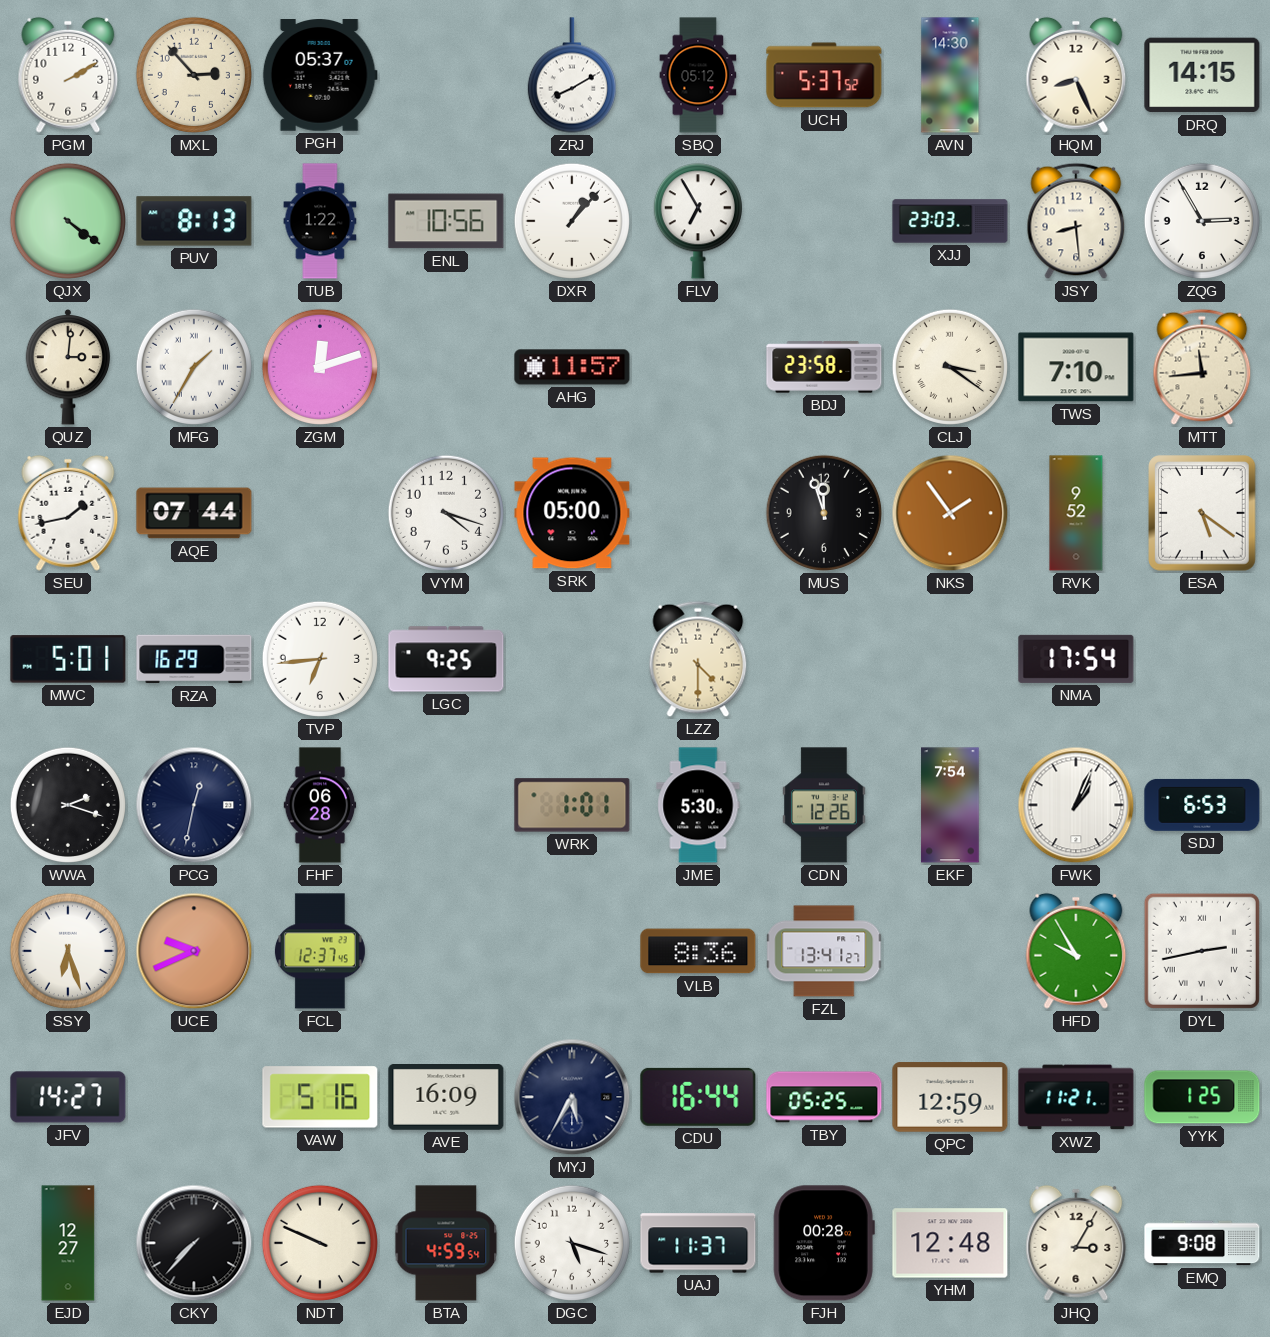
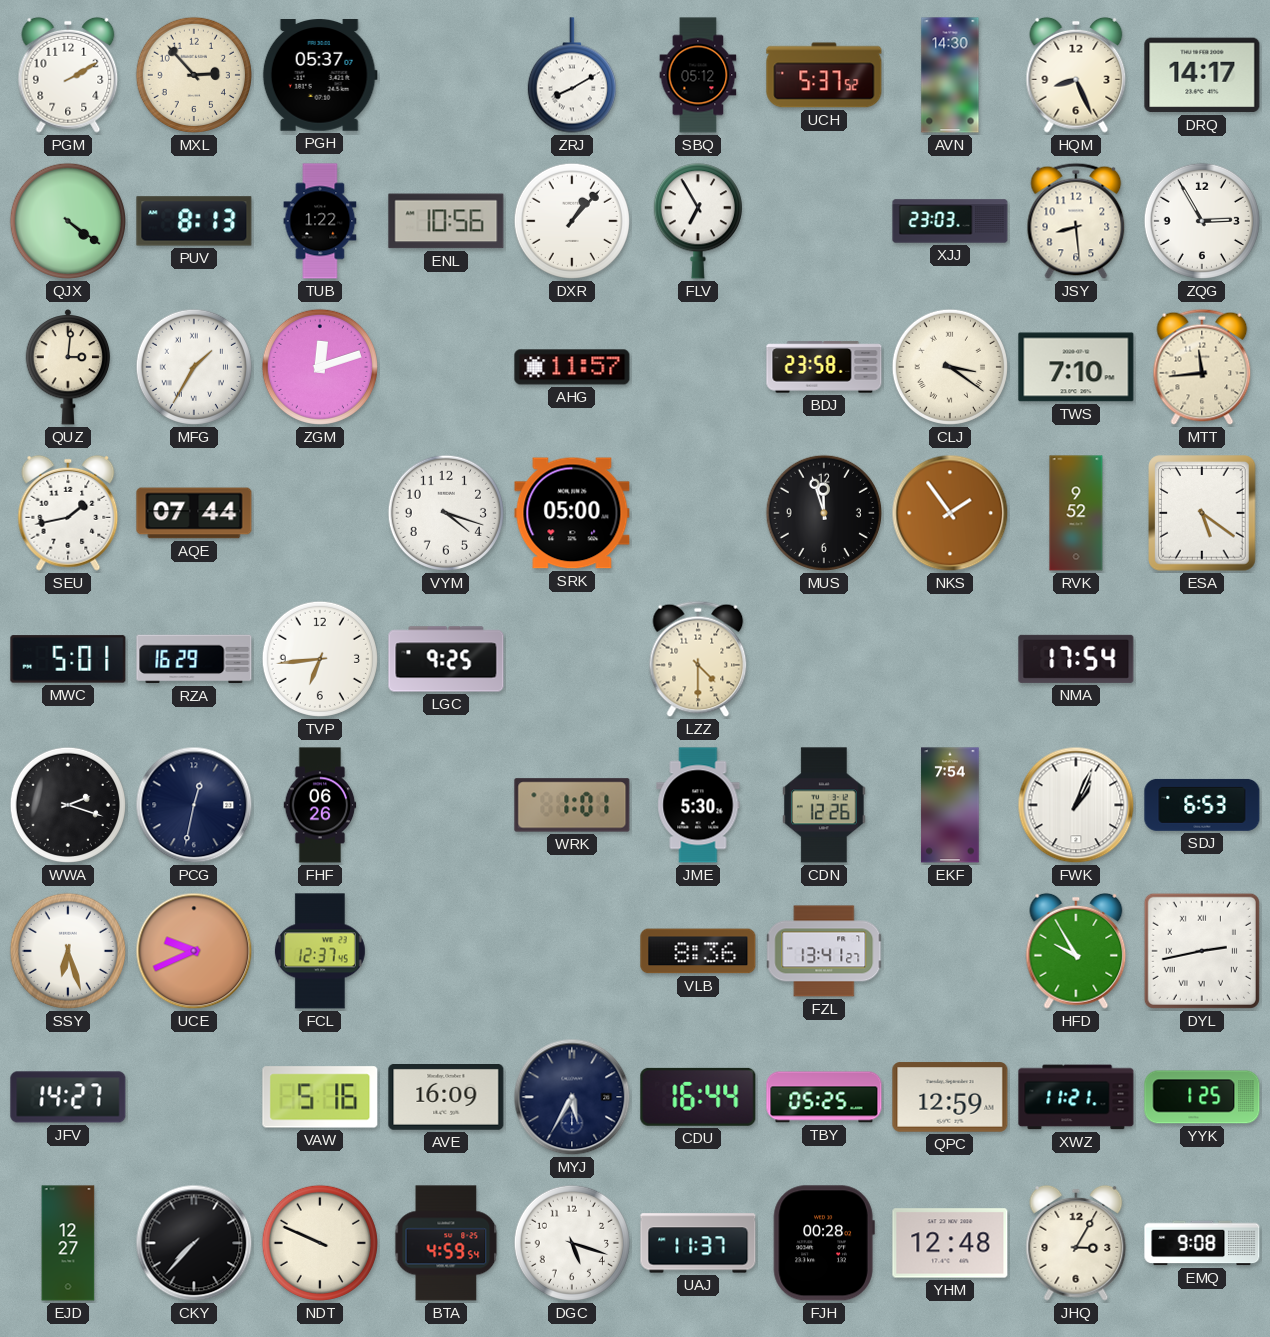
DRQ: 14:15 -> 14:17
FHF: 06:28 -> 06:26
